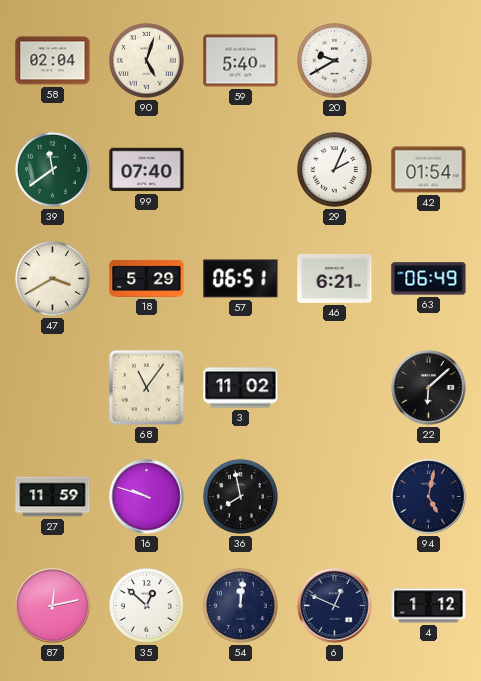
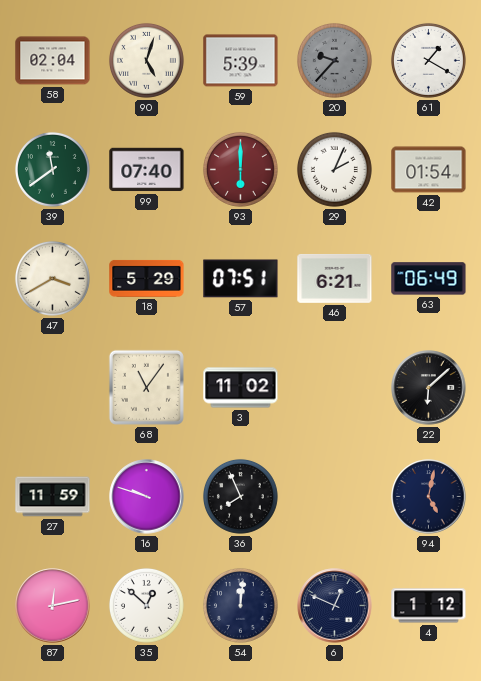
59: 5:40 -> 5:39
20: 9:40 -> 9:37
20 dial: white -> grey
61: none -> 1:20
93: none -> 6:00
57: 06:51 -> 07:51
36: 7:58 -> 7:56
